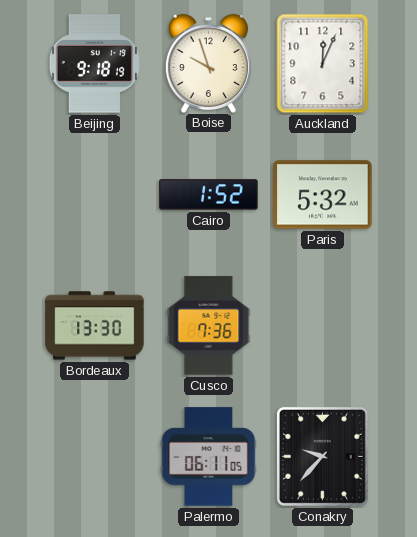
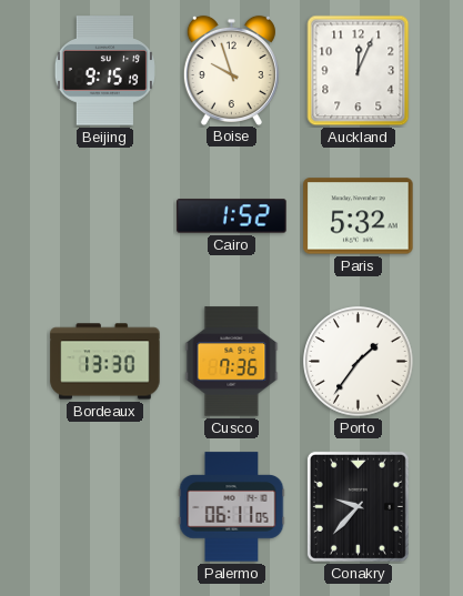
Beijing: 9:18 -> 9:15
Porto: none -> 1:36
